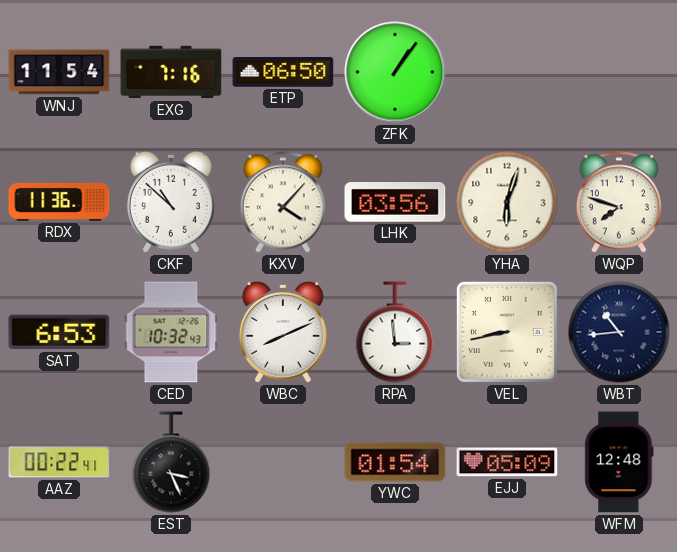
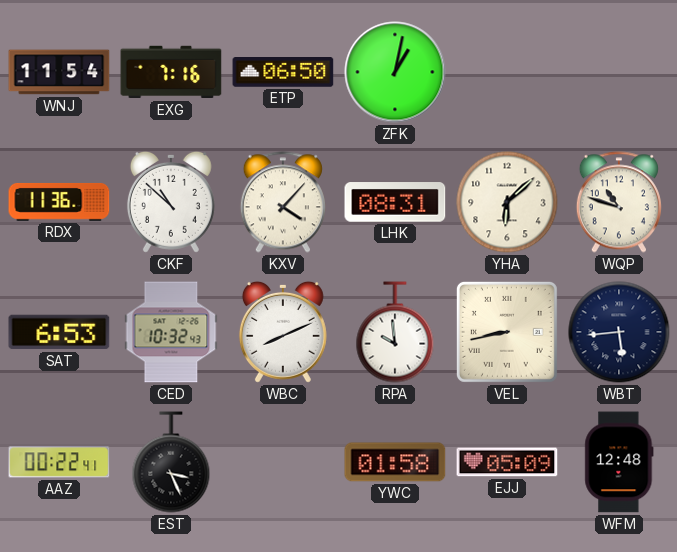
ZFK: 1:06 -> 1:02
LHK: 03:56 -> 08:31
YHA: 6:03 -> 6:08
WQP: 7:48 -> 10:48
RPA: 2:59 -> 9:59
WBT: 10:44 -> 5:44
YWC: 01:54 -> 01:58
